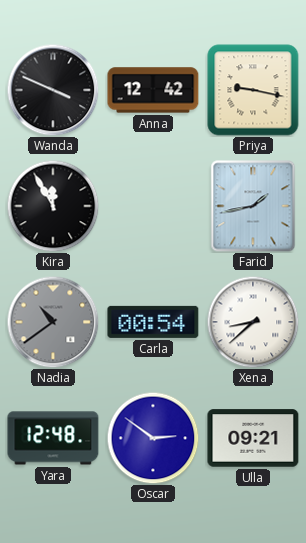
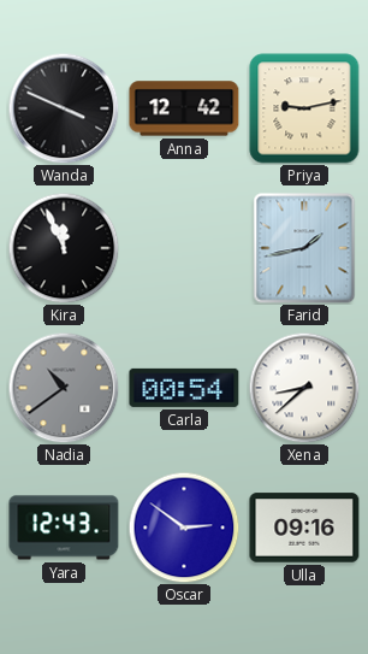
Priya: 9:17 -> 9:13
Kira: 11:55 -> 11:56
Yara: 12:48 -> 12:43
Ulla: 09:21 -> 09:16
